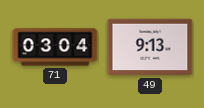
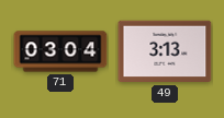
49: 9:13 -> 3:13
